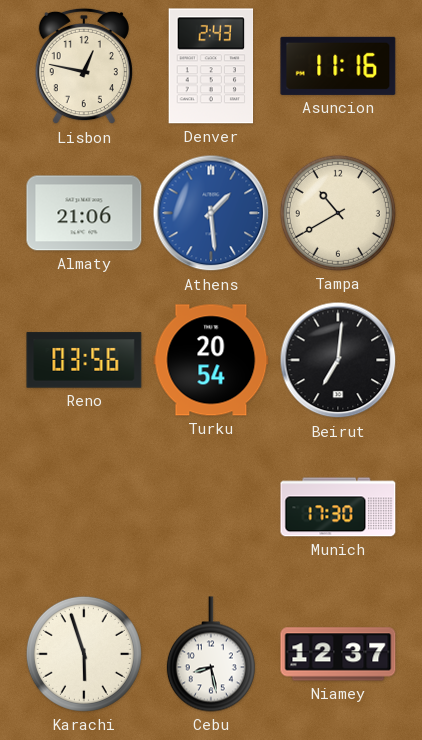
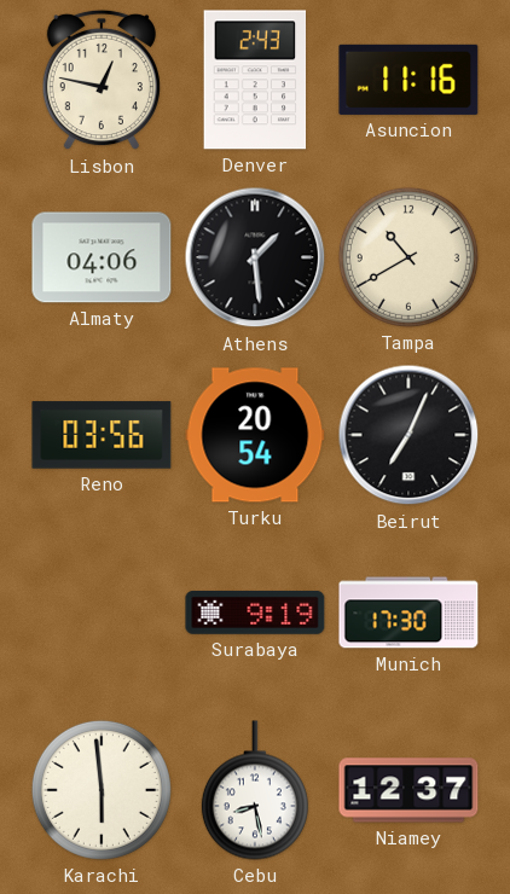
Almaty: 21:06 -> 04:06
Athens dial: blue -> black
Beirut: 7:01 -> 7:04
Surabaya: none -> 9:19
Karachi: 5:57 -> 5:59
